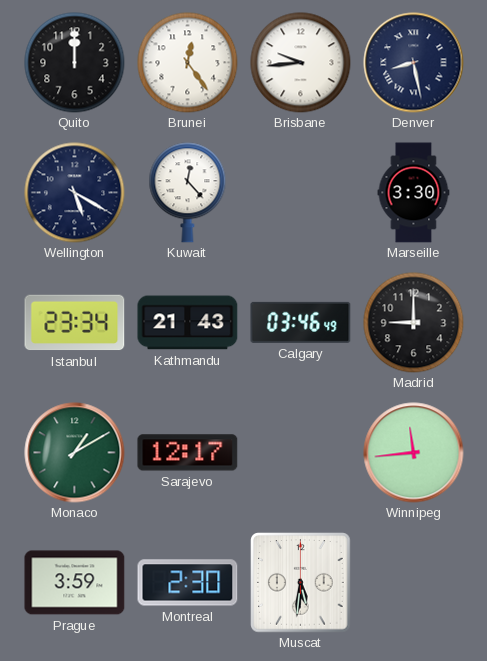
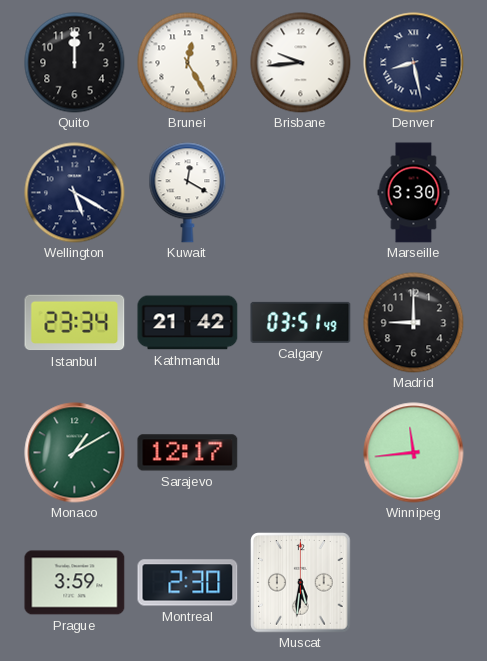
Brunei: 12:24 -> 12:25
Kuwait: 12:23 -> 12:20
Kathmandu: 21:43 -> 21:42
Calgary: 03:46 -> 03:51
